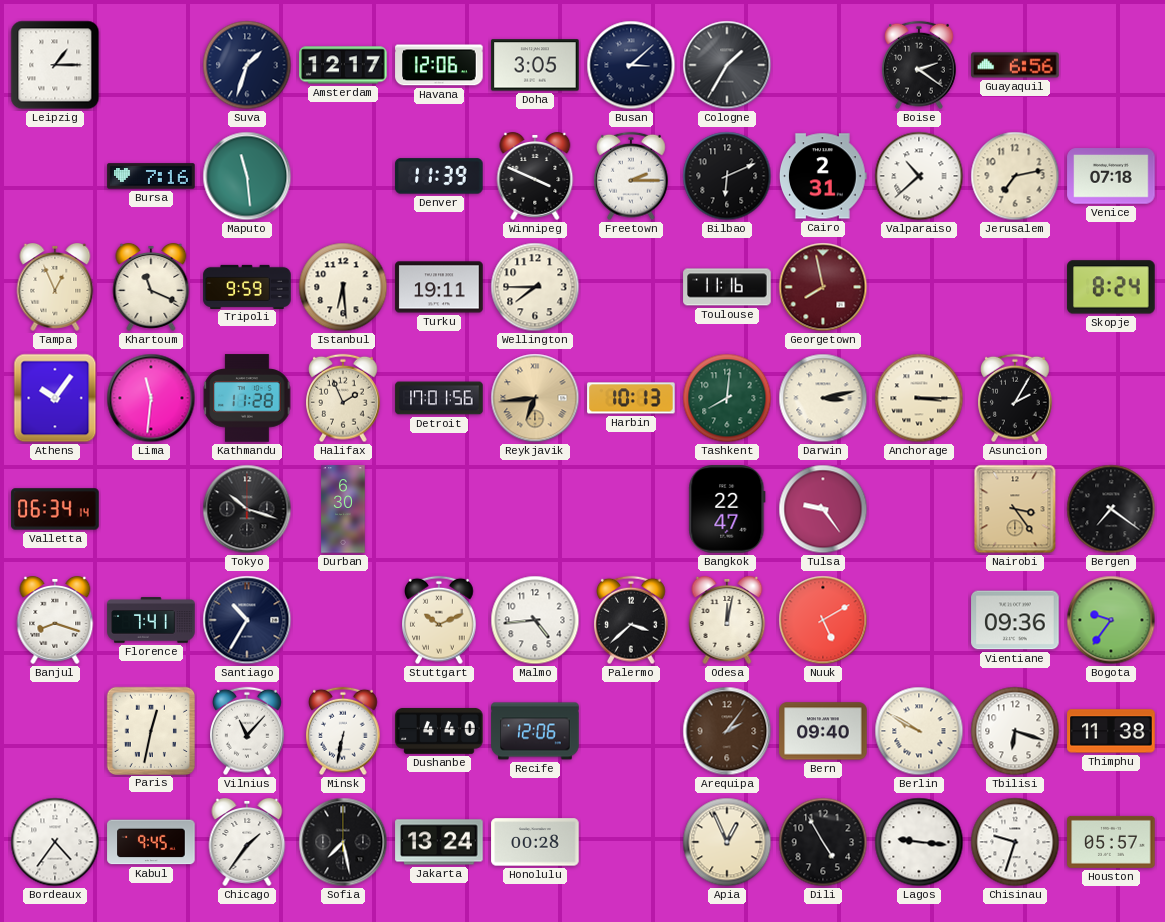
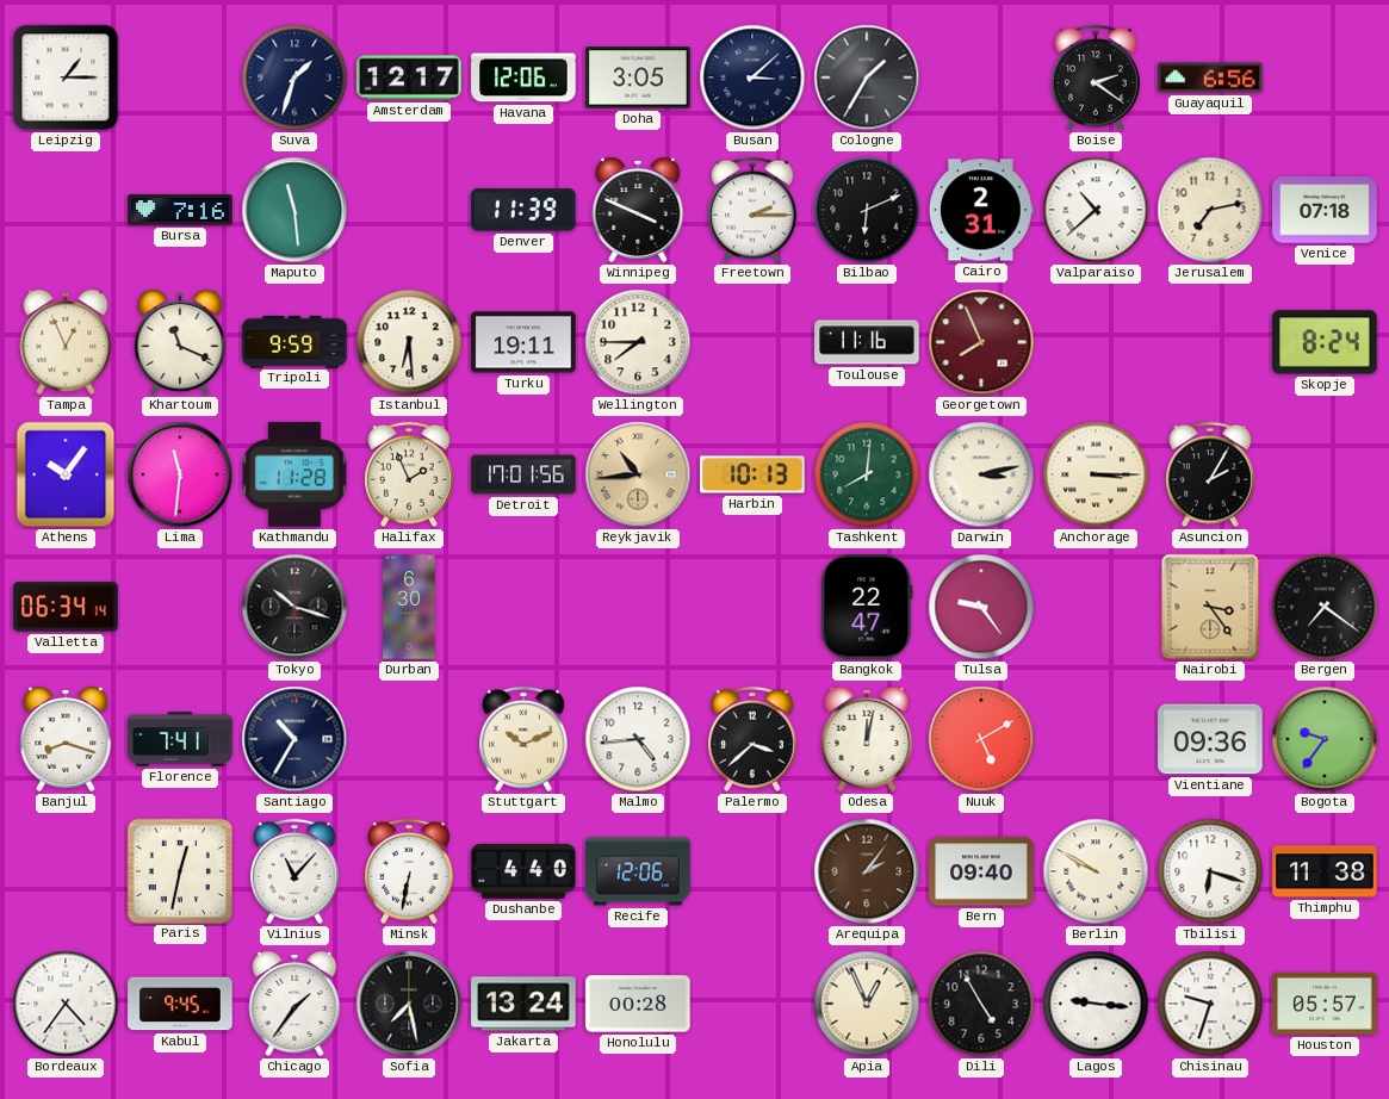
Georgetown: 7:58 -> 7:56
Reykjavik: 6:44 -> 10:44
